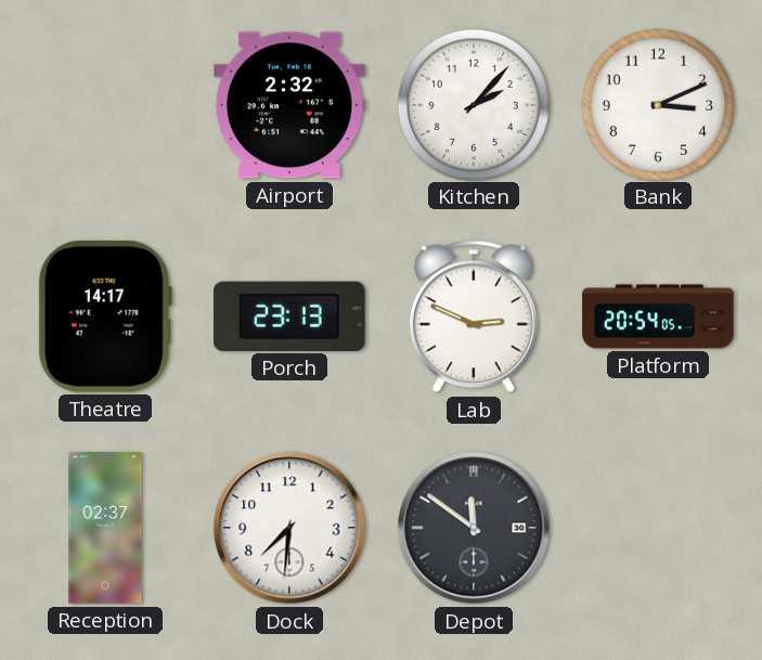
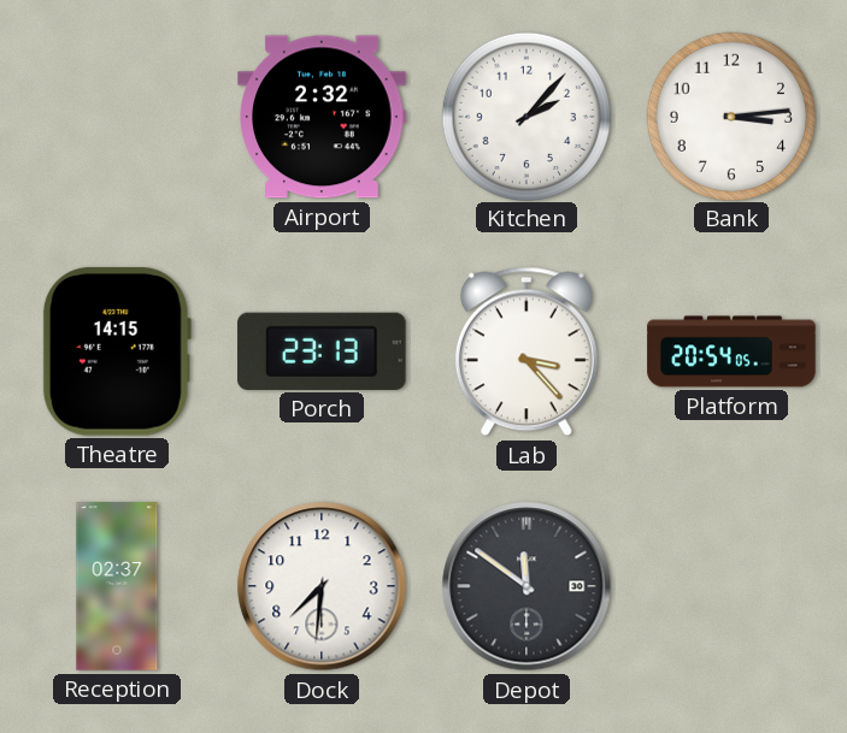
Bank: 3:11 -> 3:14
Theatre: 14:17 -> 14:15
Lab: 2:49 -> 3:23
